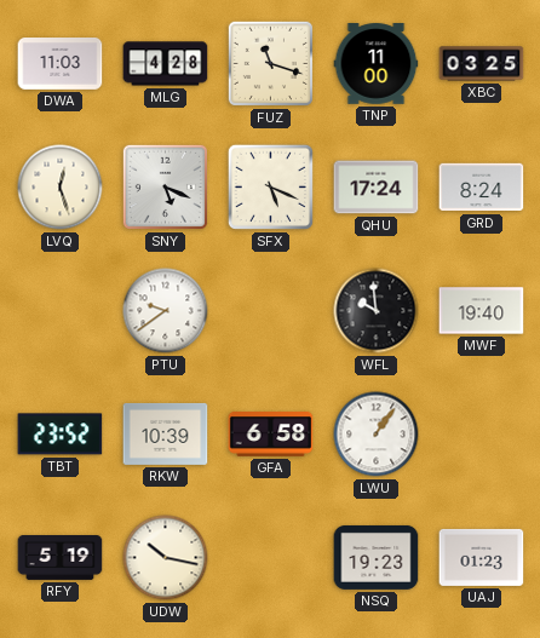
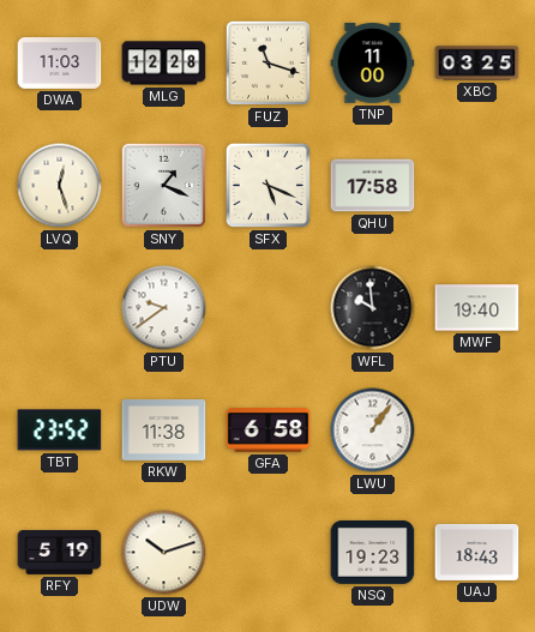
MLG: 4:28 -> 12:28
SNY: 5:19 -> 1:19
QHU: 17:24 -> 17:58
GRD: 8:24 -> none
RKW: 10:39 -> 11:38
UDW: 10:17 -> 10:12
UAJ: 01:23 -> 18:43
